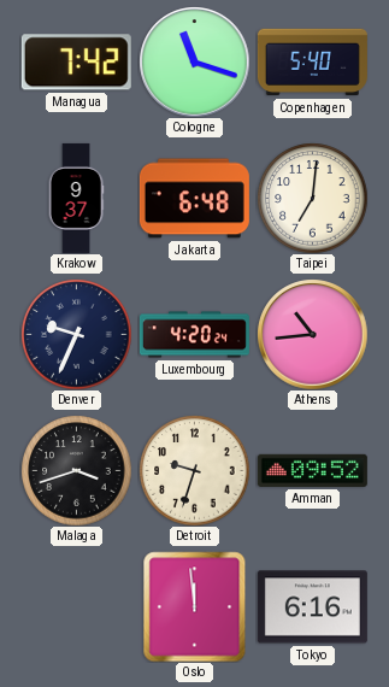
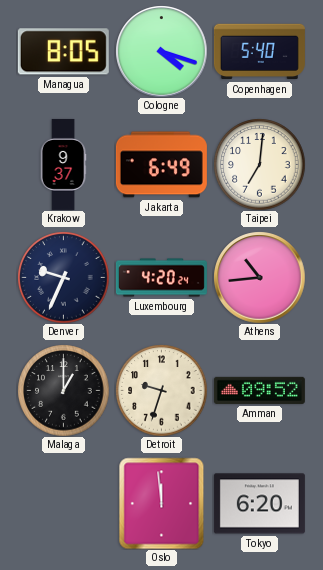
Managua: 7:42 -> 8:05
Cologne: 11:18 -> 4:18
Jakarta: 6:48 -> 6:49
Malaga: 3:42 -> 1:00
Tokyo: 6:16 -> 6:20
